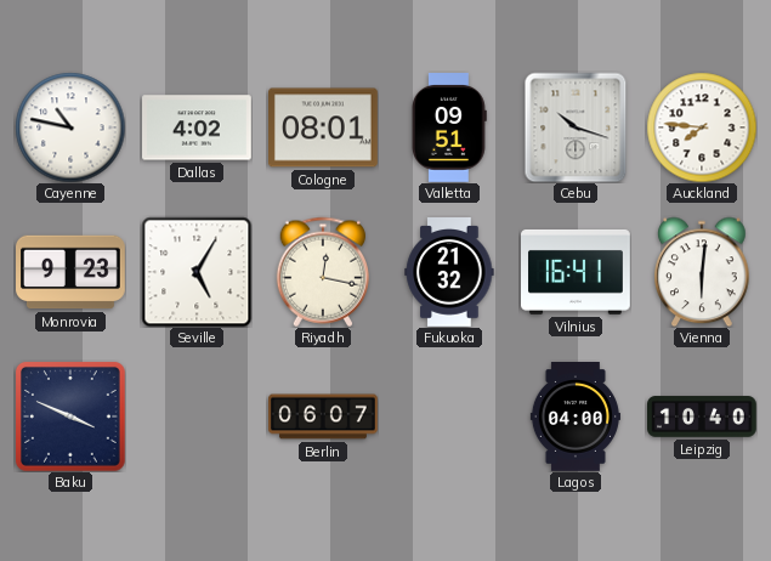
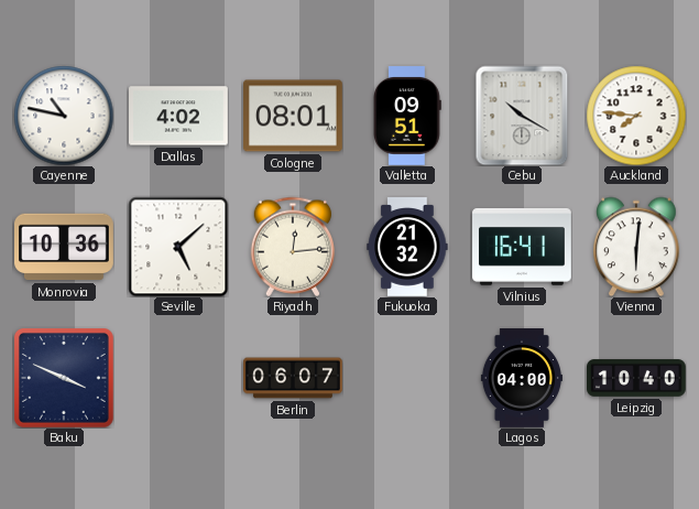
Cebu: 10:18 -> 10:20
Monrovia: 9:23 -> 10:36
Seville: 5:05 -> 5:08
Riyadh: 12:17 -> 12:14
